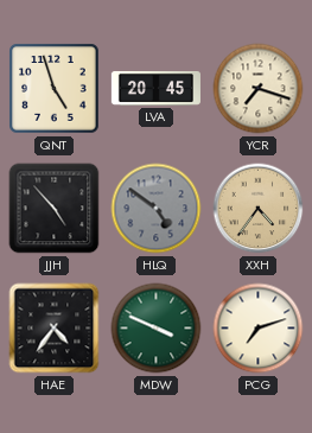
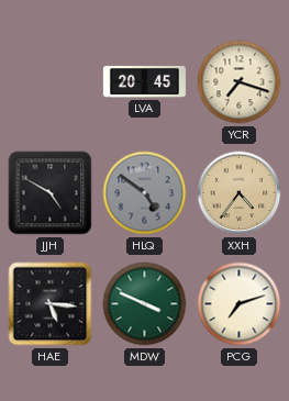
QNT: 4:57 -> none
JJH: 4:53 -> 4:50
HAE: 4:36 -> 5:16
